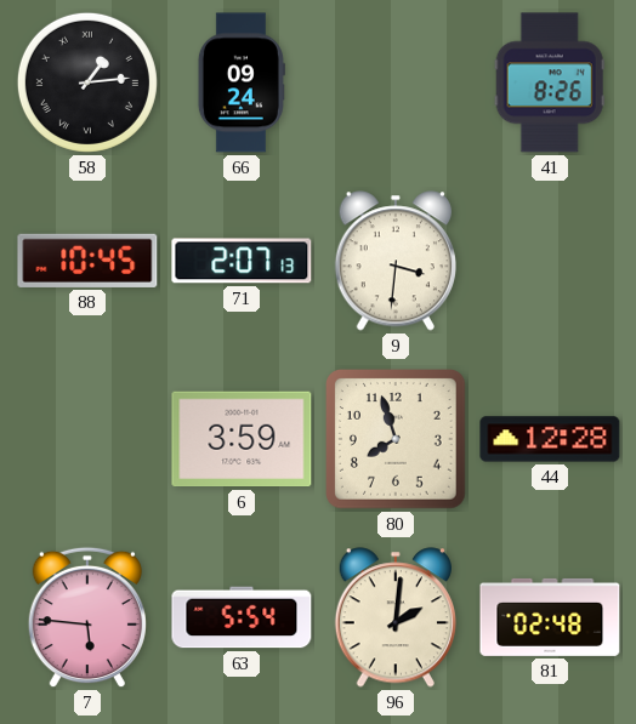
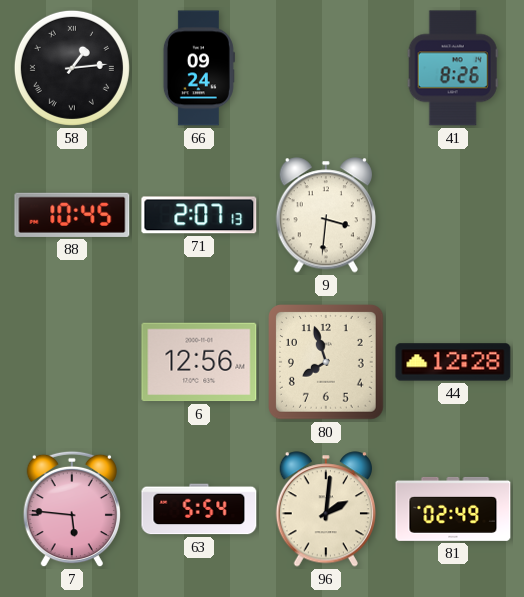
6: 3:59 -> 12:56
81: 02:48 -> 02:49
